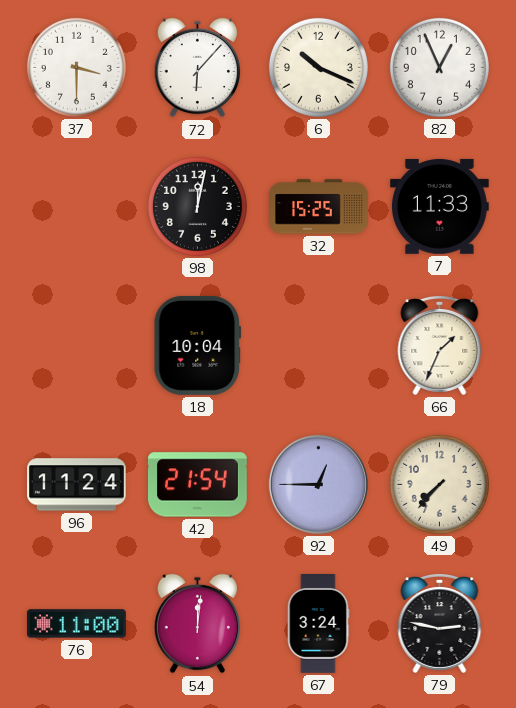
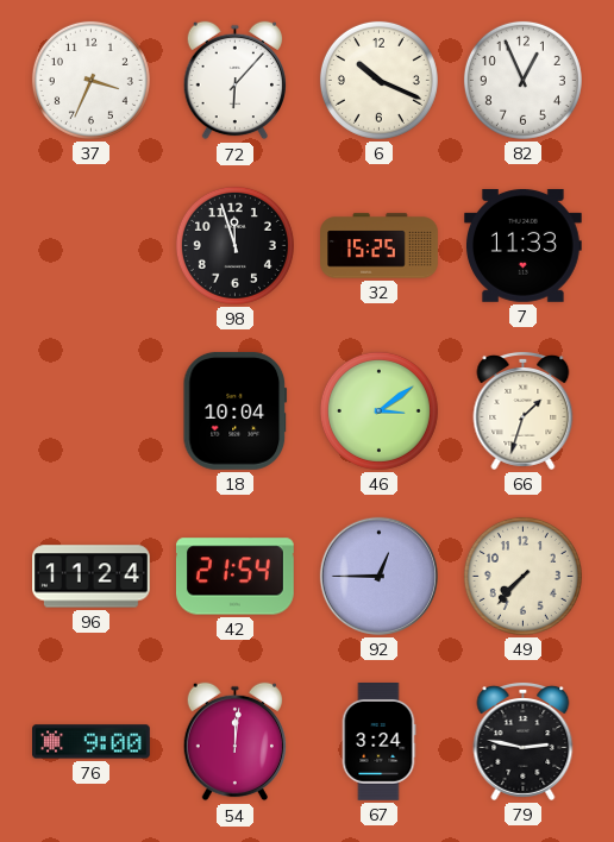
37: 3:30 -> 3:34
98: 12:02 -> 11:57
46: none -> 3:09
66: 1:34 -> 1:33
76: 11:00 -> 9:00
